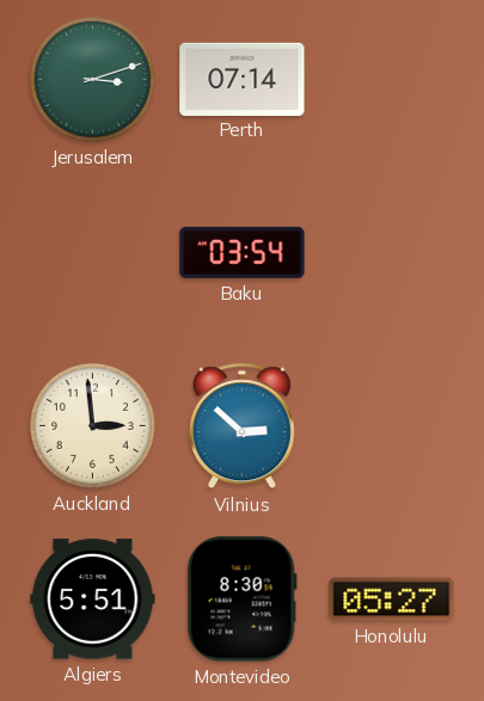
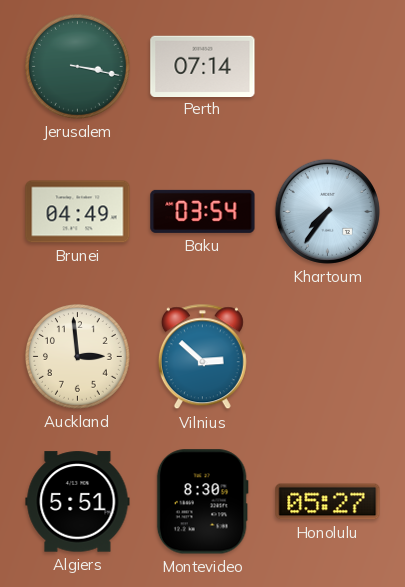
Jerusalem: 3:12 -> 3:17
Brunei: none -> 04:49
Khartoum: none -> 7:36
